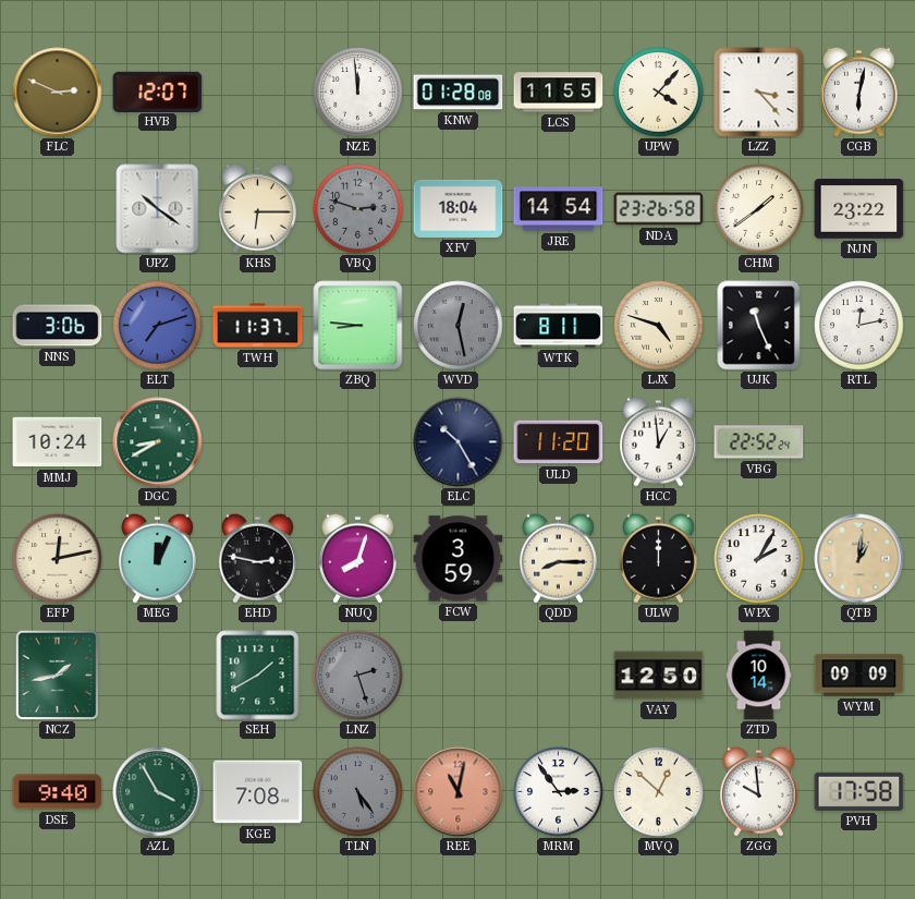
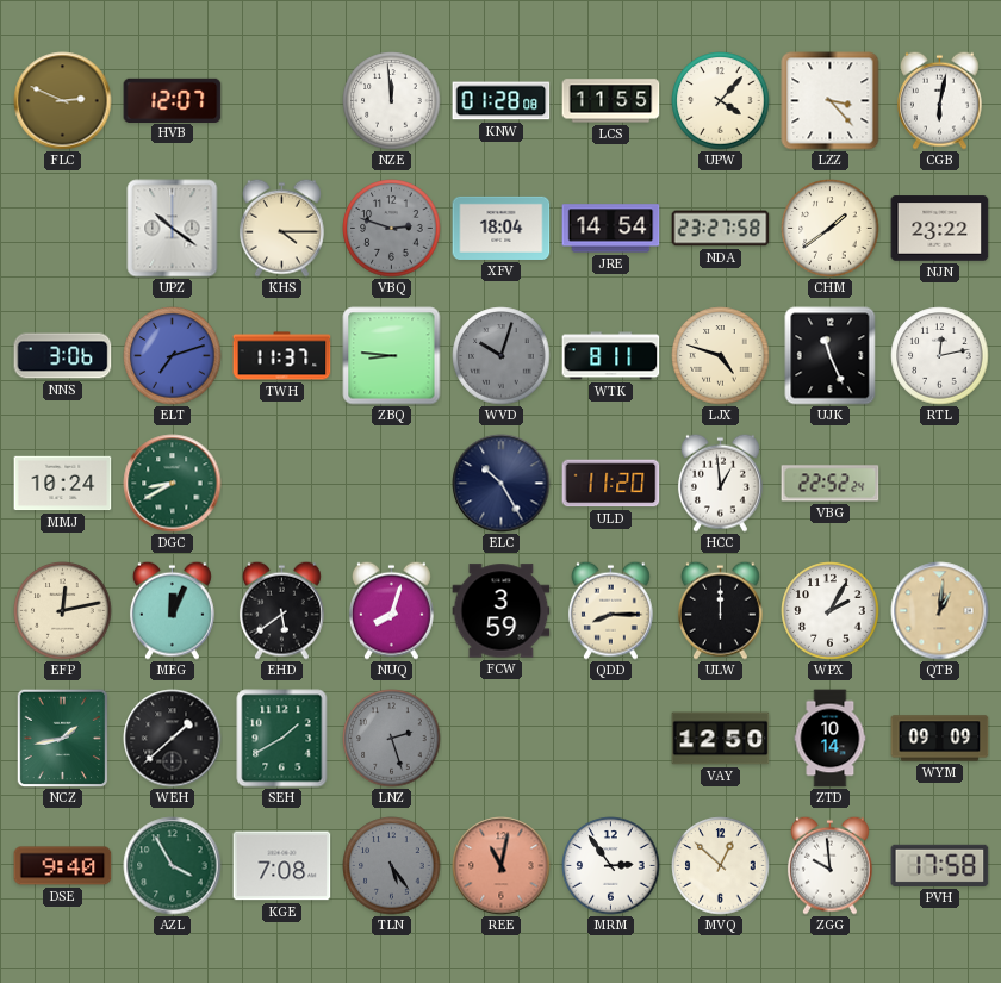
KHS: 6:15 -> 4:15
NDA: 23:26 -> 23:27
WVD: 12:28 -> 10:03
EHD: 2:47 -> 5:39
WEH: none -> 1:38
